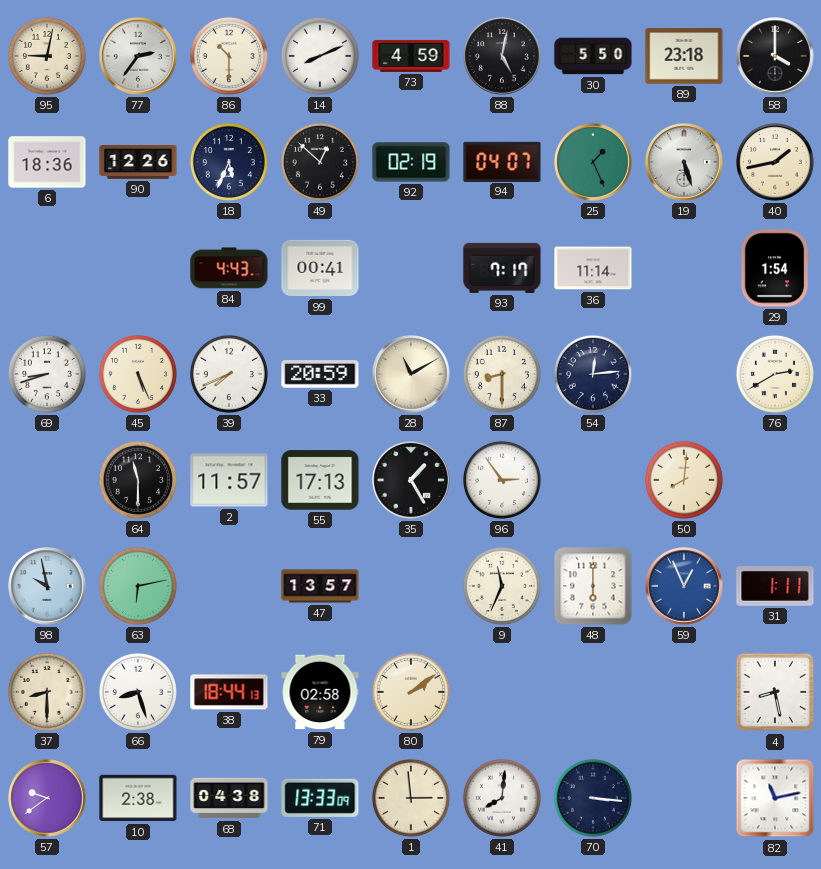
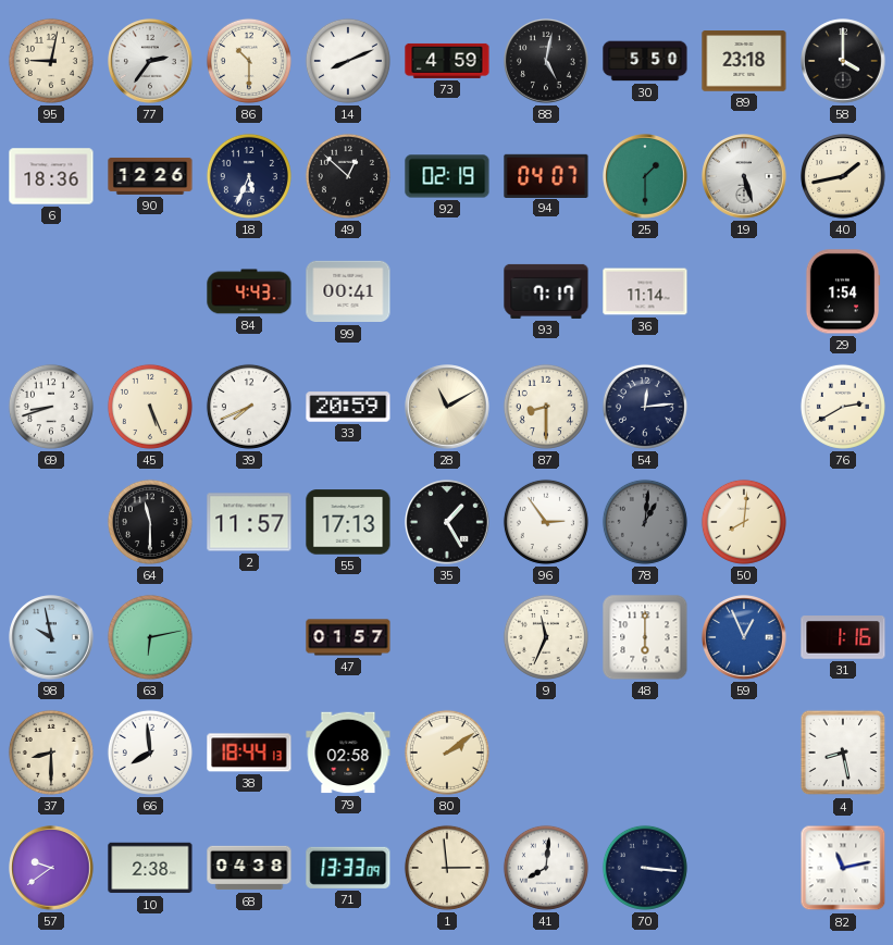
25: 1:26 -> 1:30
78: none -> 1:01
47: 13:57 -> 01:57
31: 1:11 -> 1:16
66: 8:27 -> 7:59
